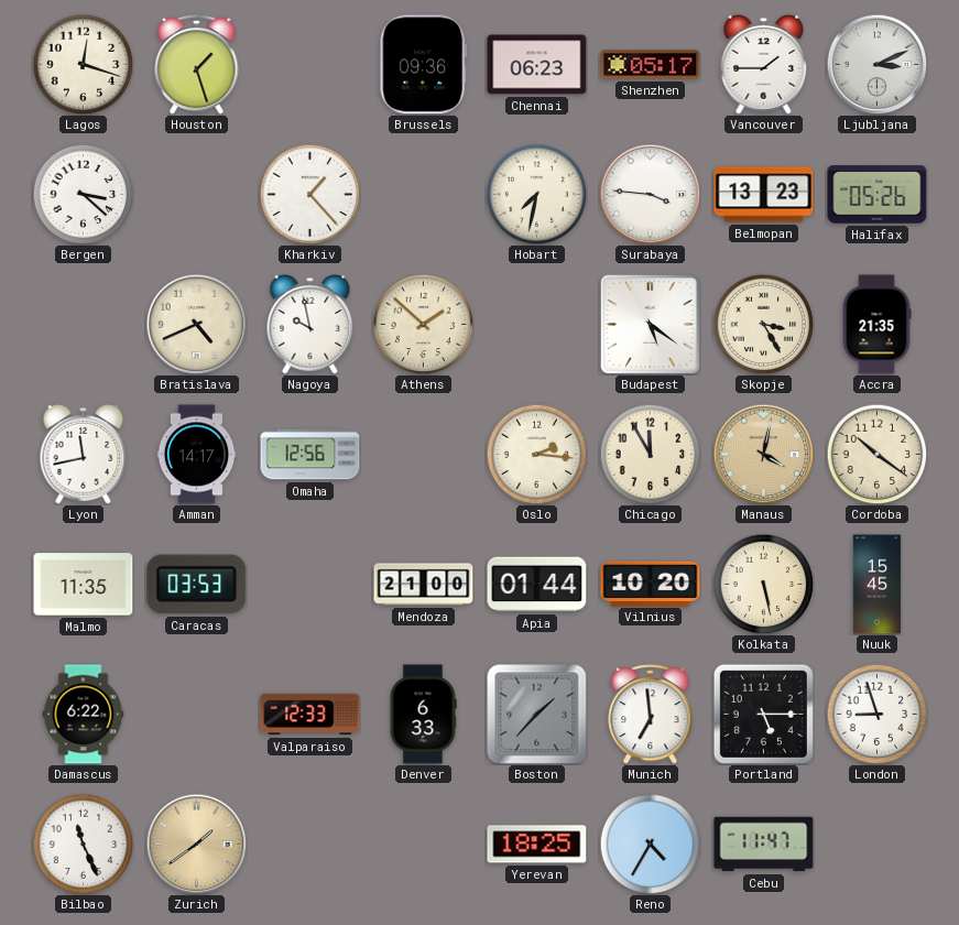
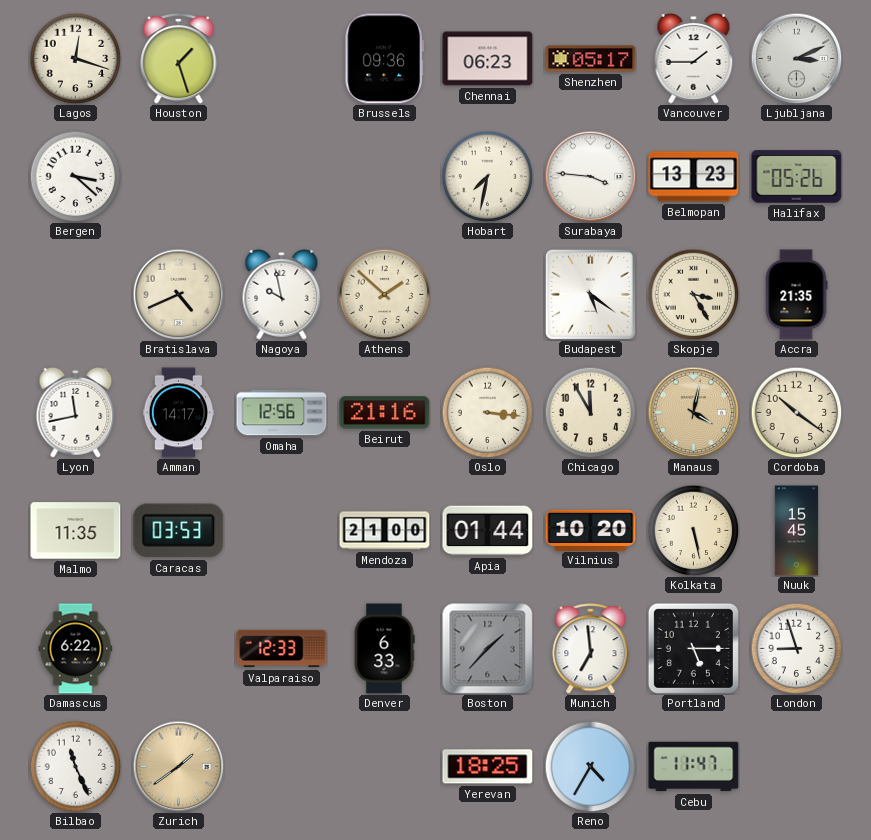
Kharkiv: 1:23 -> none
Beirut: none -> 21:16
Oslo: 2:16 -> 3:16
